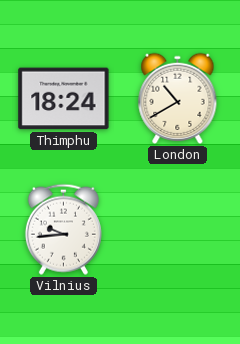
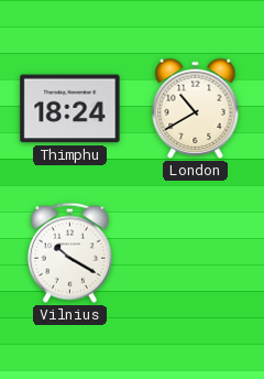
Vilnius: 9:44 -> 10:20
